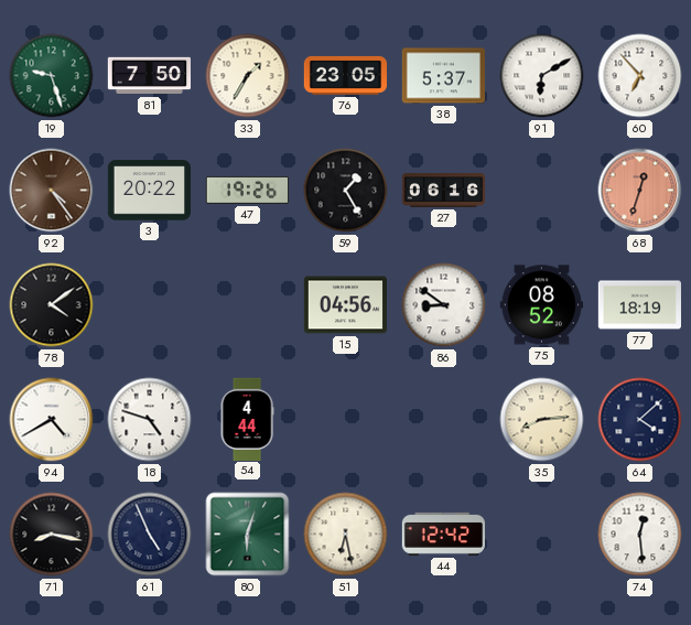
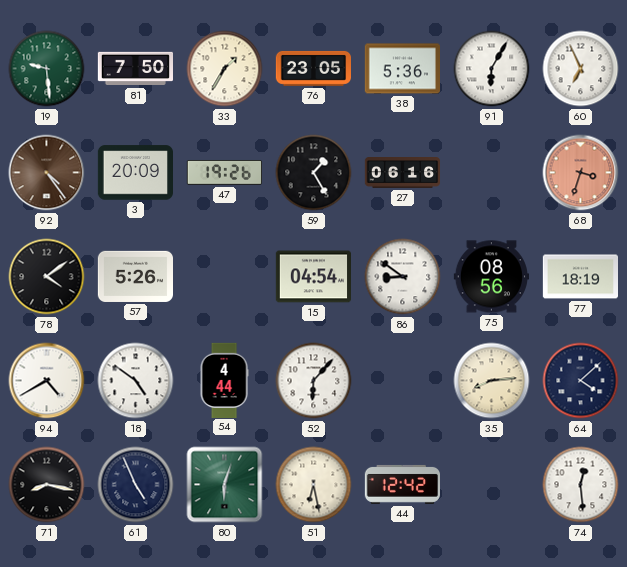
19: 9:27 -> 9:29
38: 5:37 -> 5:36
91: 6:10 -> 6:05
60: 6:53 -> 6:56
3: 20:22 -> 20:09
68: 12:33 -> 3:33
57: none -> 5:26
15: 04:56 -> 04:54
75: 08:52 -> 08:56
18: 4:48 -> 4:51
52: none -> 6:07
